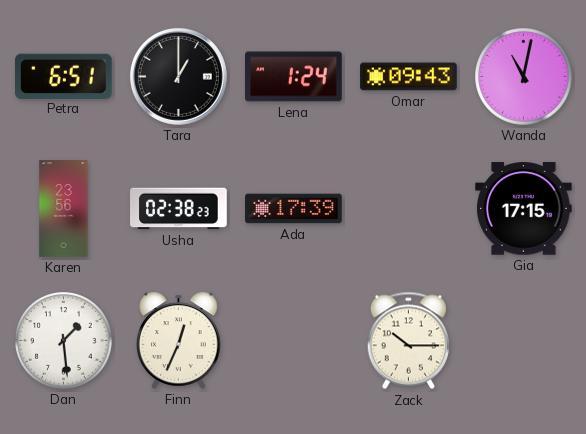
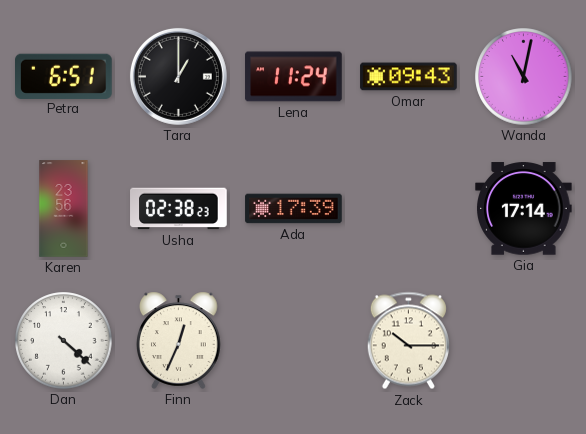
Lena: 1:24 -> 11:24
Gia: 17:15 -> 17:14
Dan: 1:29 -> 4:22
